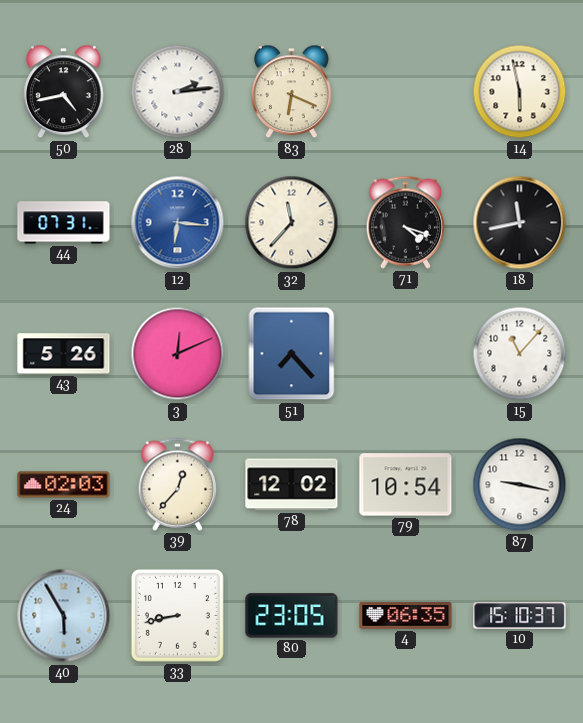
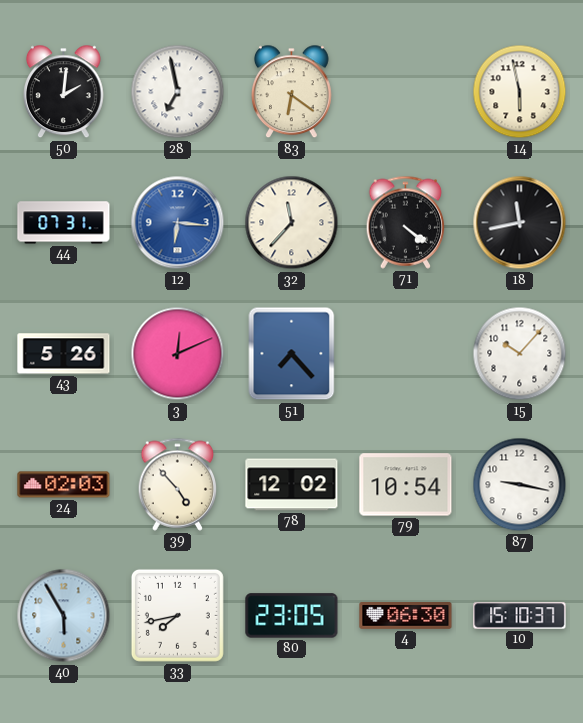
50: 4:43 -> 2:01
28: 2:14 -> 6:58
83: 6:19 -> 6:21
71: 4:18 -> 4:21
15: 11:07 -> 10:07
39: 12:37 -> 4:53
33: 8:43 -> 7:43
4: 06:35 -> 06:30
